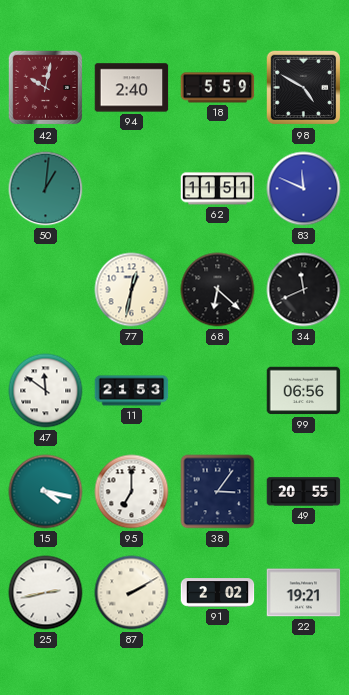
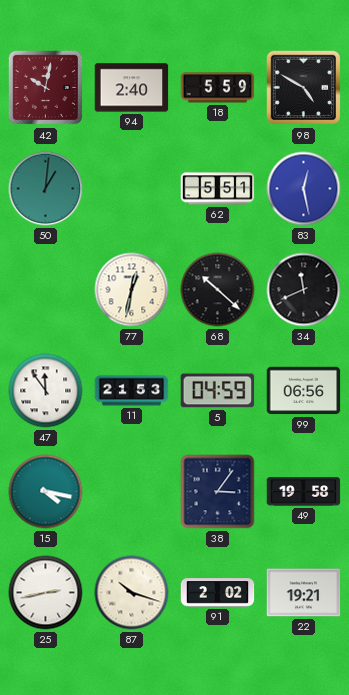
62: 11:51 -> 5:51
83: 11:49 -> 12:28
68: 6:22 -> 10:22
47: 11:51 -> 11:54
5: none -> 04:59
95: 7:00 -> none
49: 20:55 -> 19:58
87: 2:10 -> 10:18
